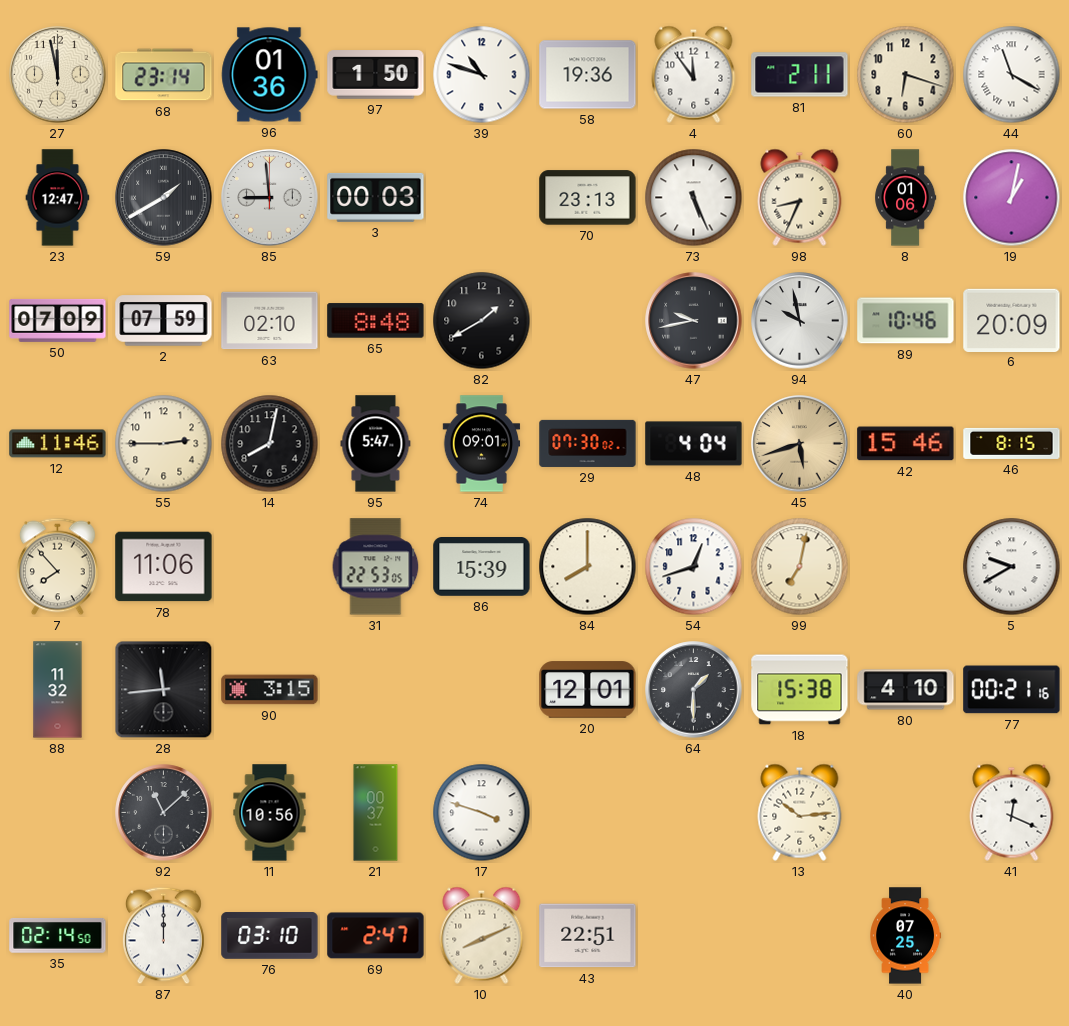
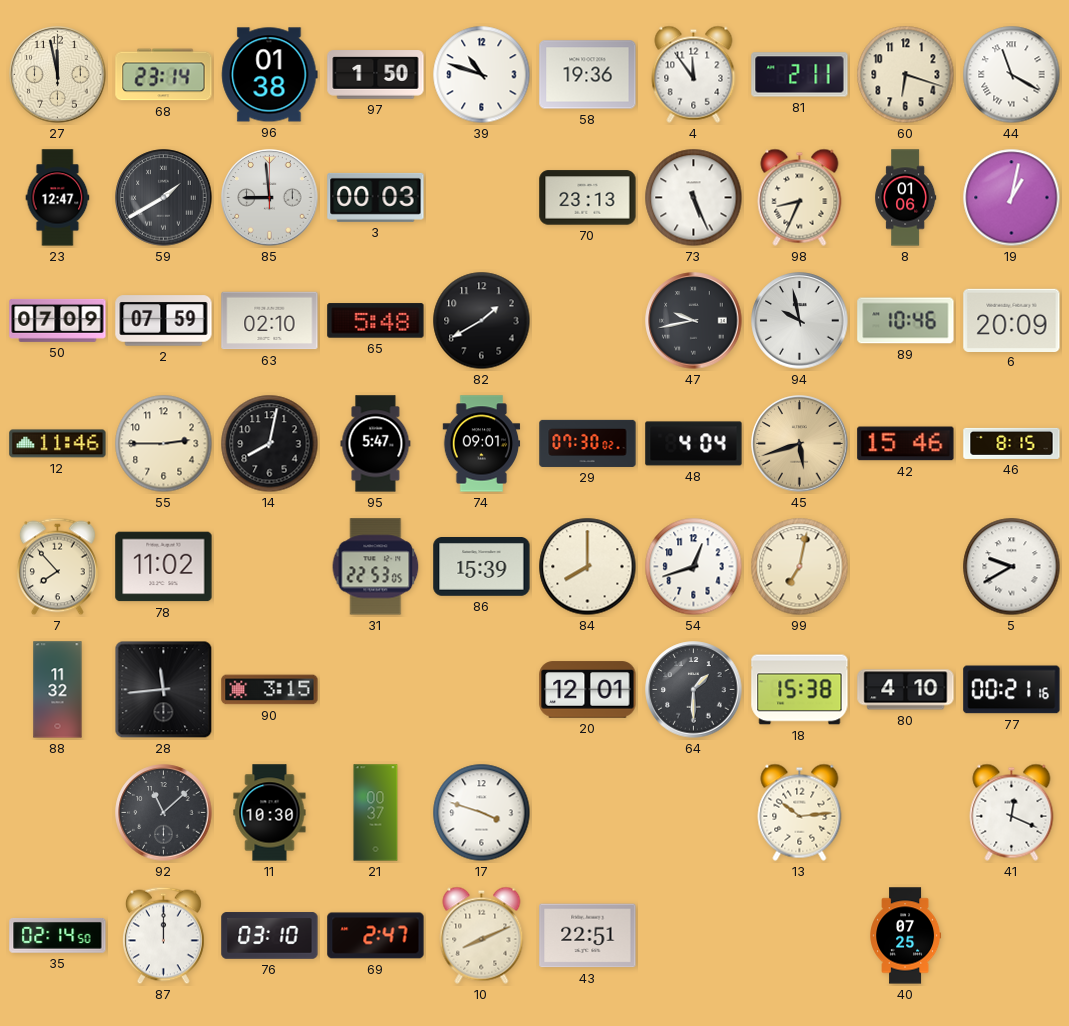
96: 01:36 -> 01:38
65: 8:48 -> 5:48
78: 11:06 -> 11:02
11: 10:56 -> 10:30
